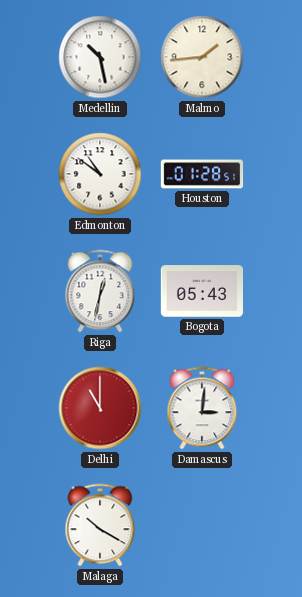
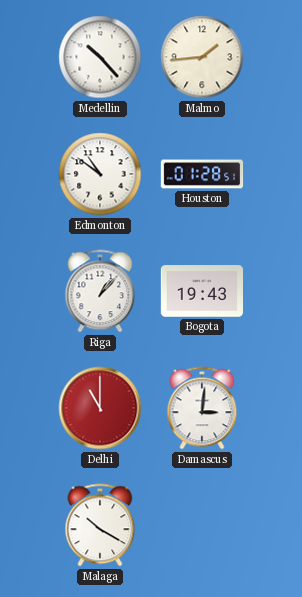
Medellin: 10:28 -> 10:23
Riga: 12:32 -> 1:07
Bogota: 05:43 -> 19:43
